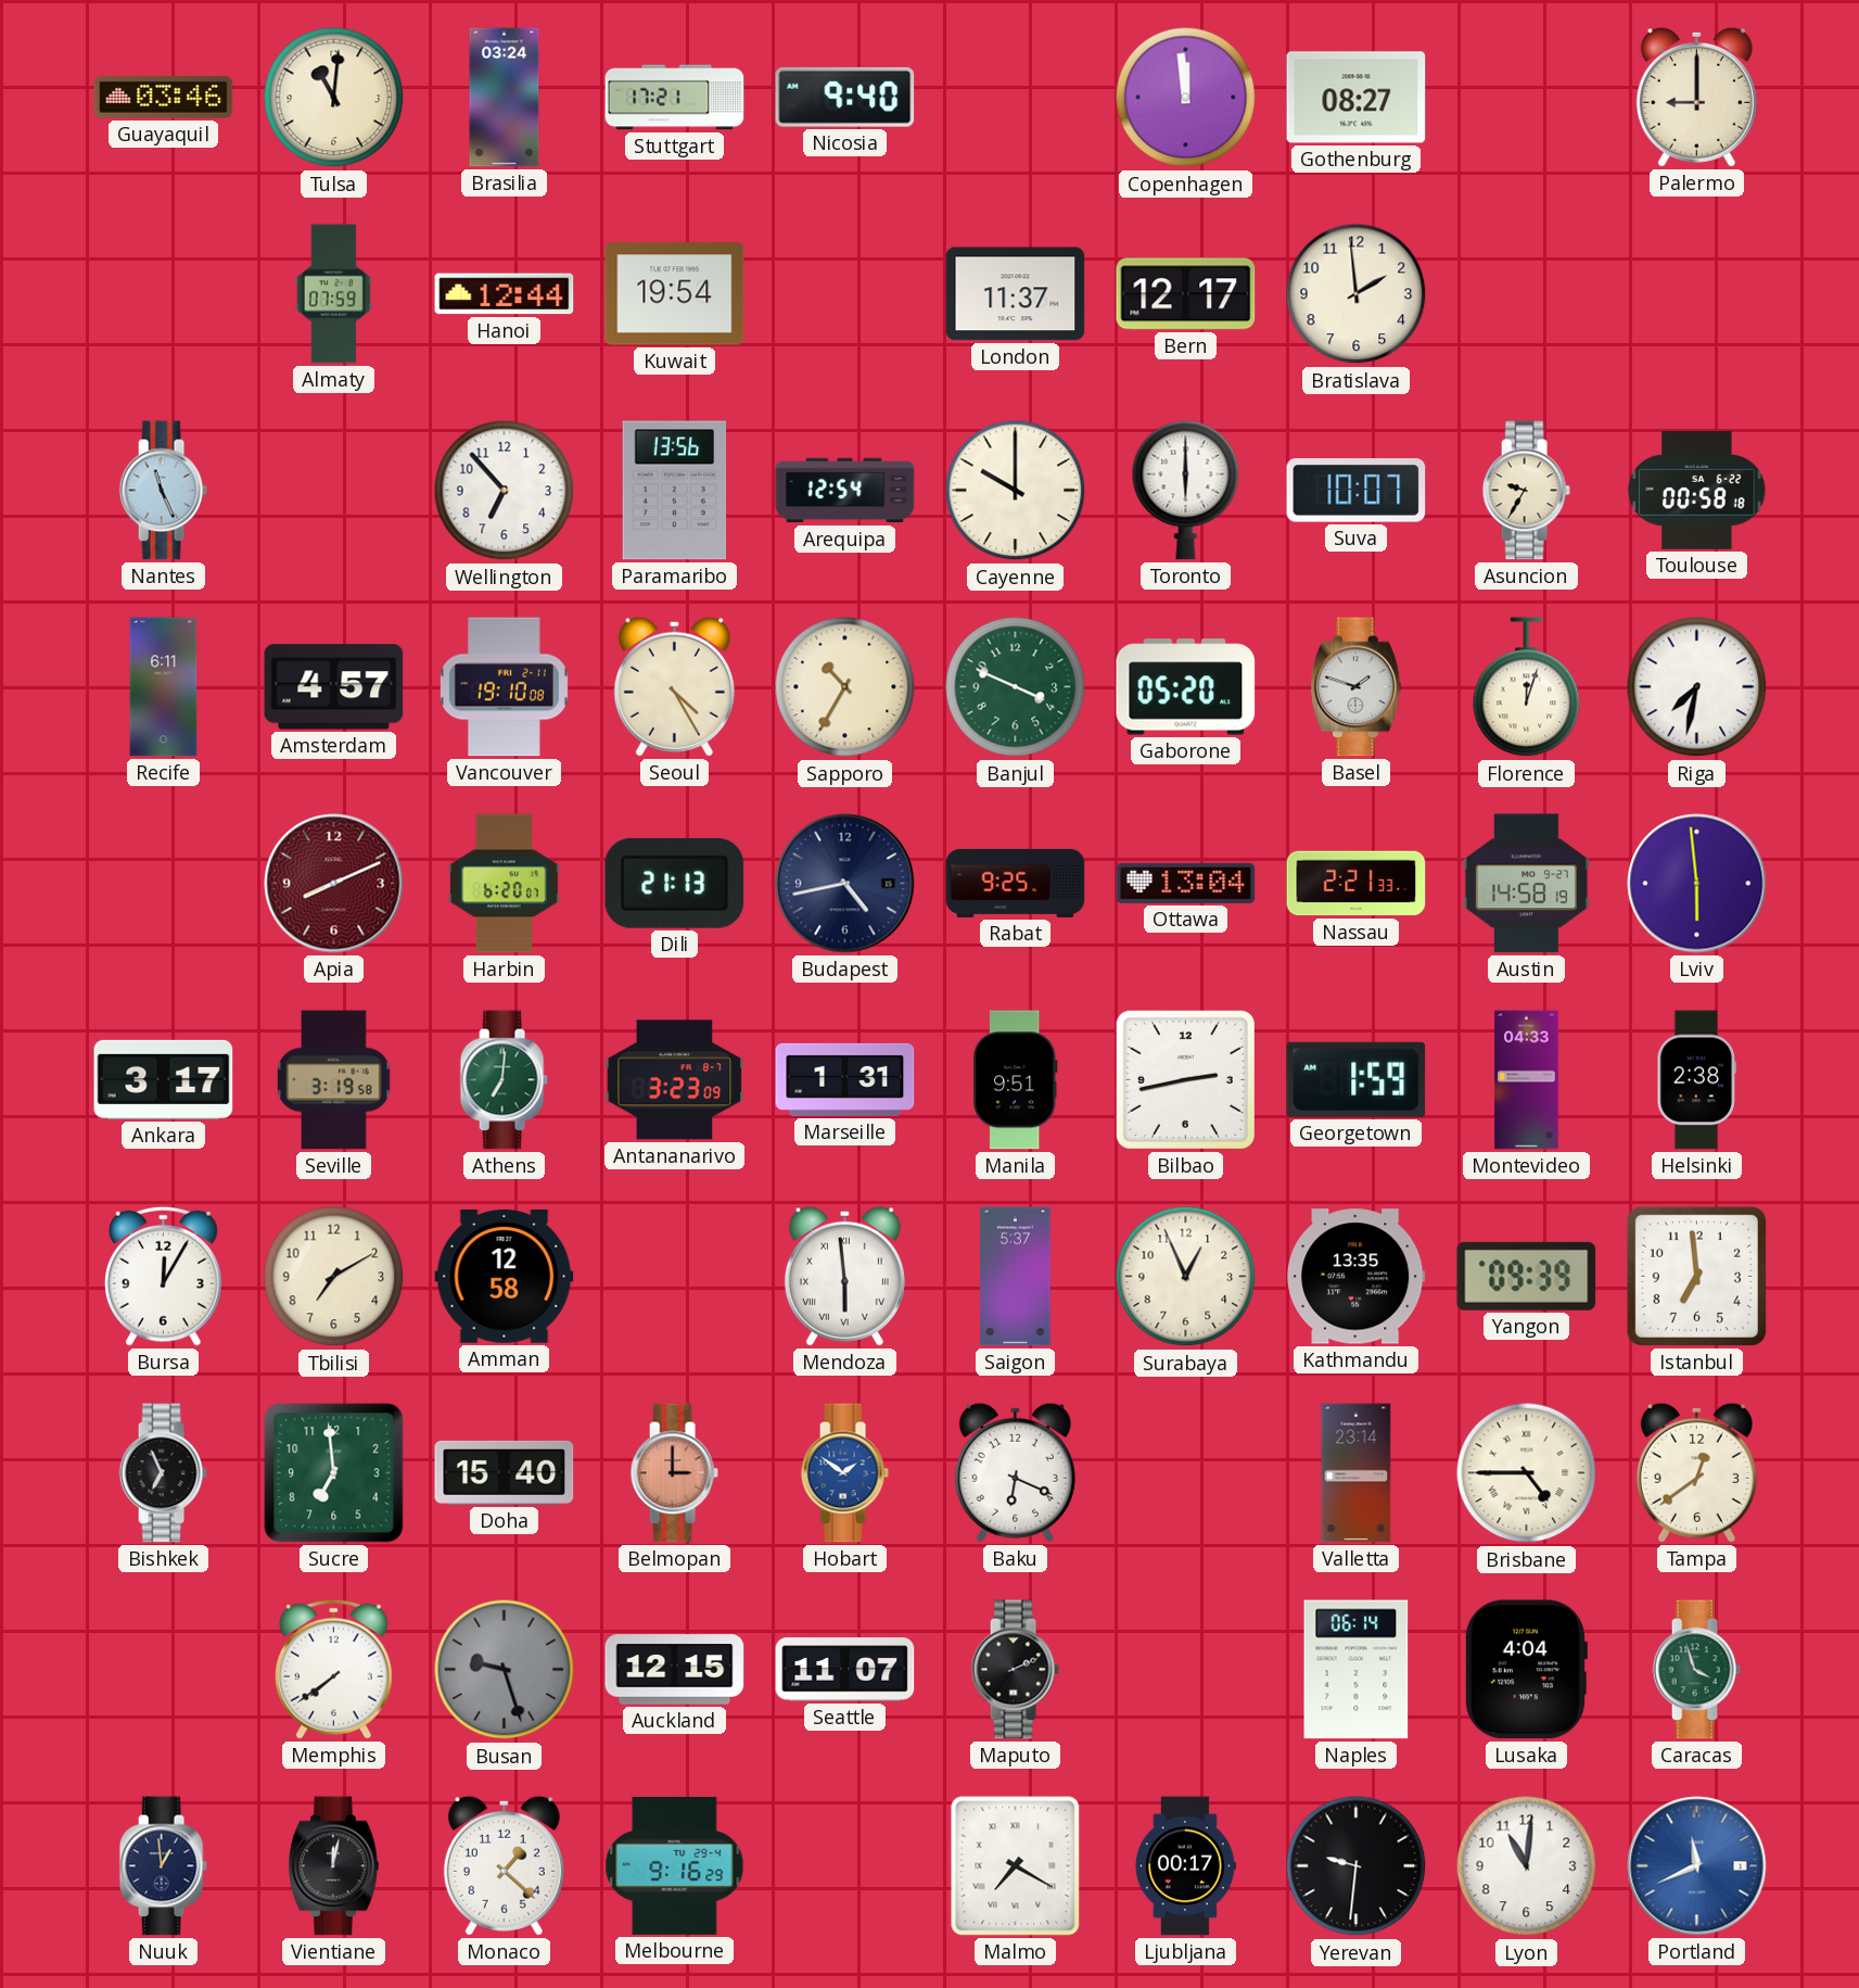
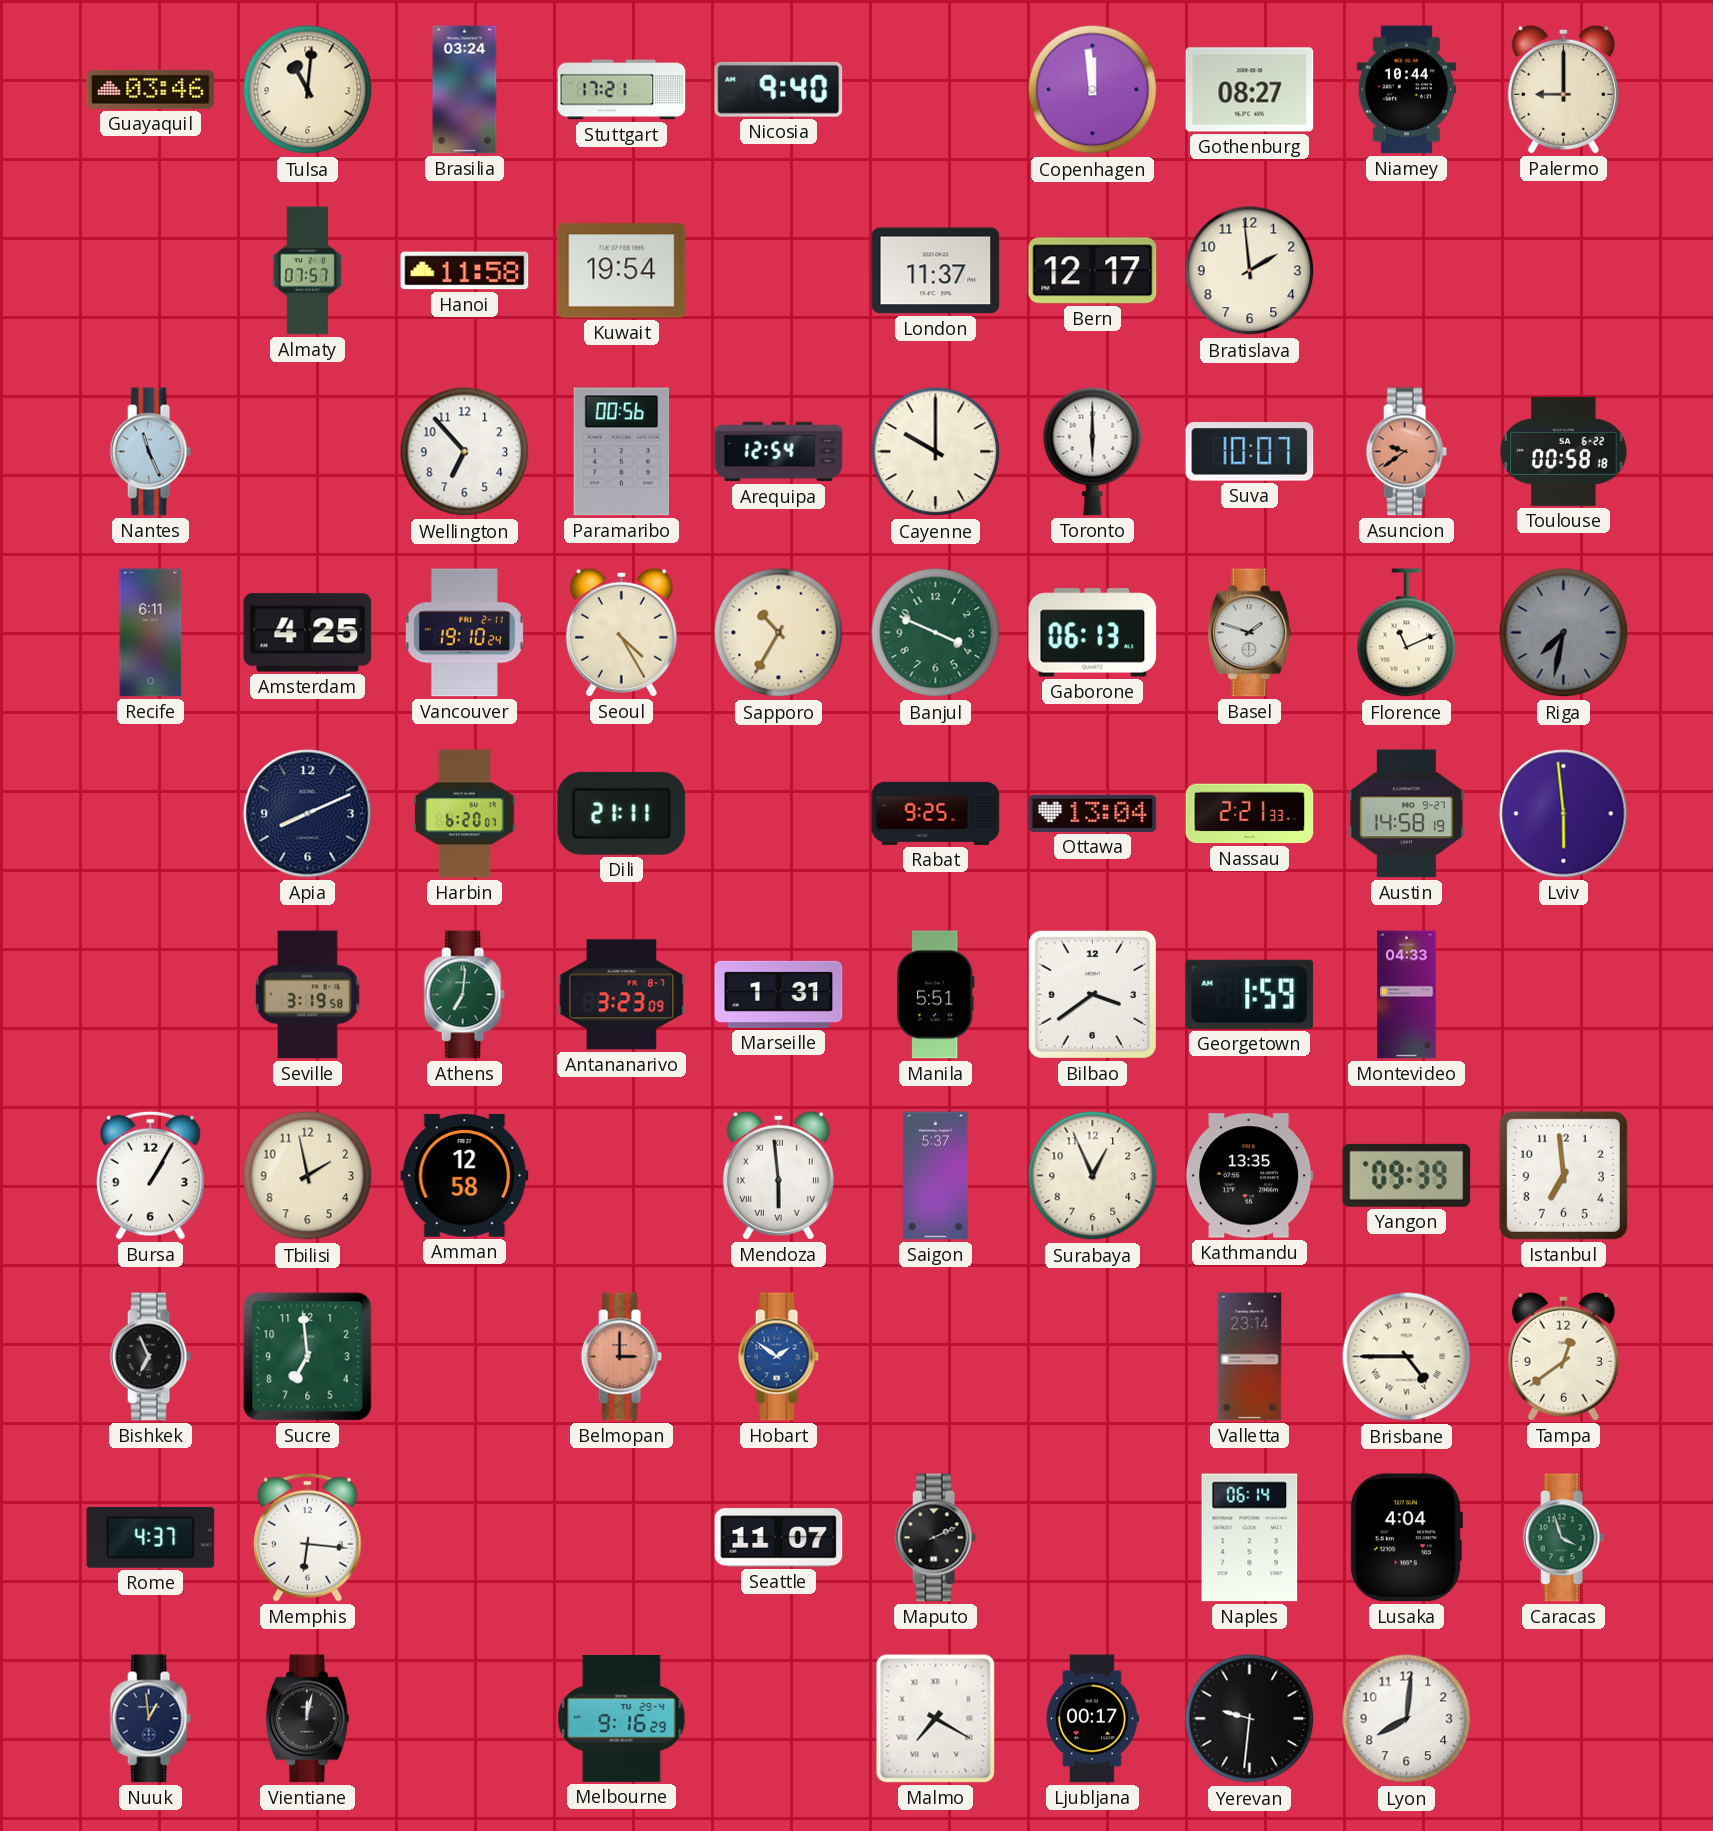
Niamey: none -> 10:44
Almaty: 07:59 -> 07:57
Hanoi: 12:44 -> 11:58
Paramaribo: 13:56 -> 00:56
Asuncion: 9:35 -> 9:39
Asuncion dial: cream -> salmon
Amsterdam: 4:57 -> 4:25
Vancouver: 19:10:08 -> 19:10:24
Gaborone: 05:20 -> 06:13
Florence: 12:03 -> 11:11
Riga dial: white -> grey
Apia dial: burgundy -> navy
Dili: 21:13 -> 21:11
Budapest: 4:43 -> none
Ankara: 3:17 -> none
Manila: 9:51 -> 5:51
Bilbao: 2:43 -> 3:39
Helsinki: 2:38 -> none
Bursa: 12:05 -> 1:05
Tbilisi: 7:10 -> 1:58
Doha: 15:40 -> none
Baku: 6:19 -> none
Rome: none -> 4:37
Memphis: 7:39 -> 6:16
Busan: 9:27 -> none
Auckland: 12:15 -> none
Monaco: 1:22 -> none
Lyon: 11:01 -> 8:01
Portland: 11:41 -> none
